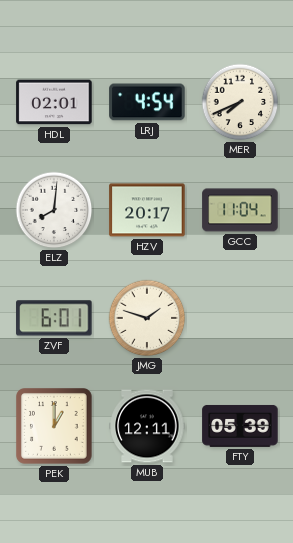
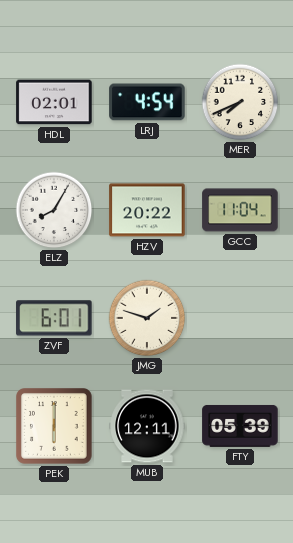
ELZ: 8:01 -> 8:05
HZV: 20:17 -> 20:22
PEK: 1:00 -> 6:00
